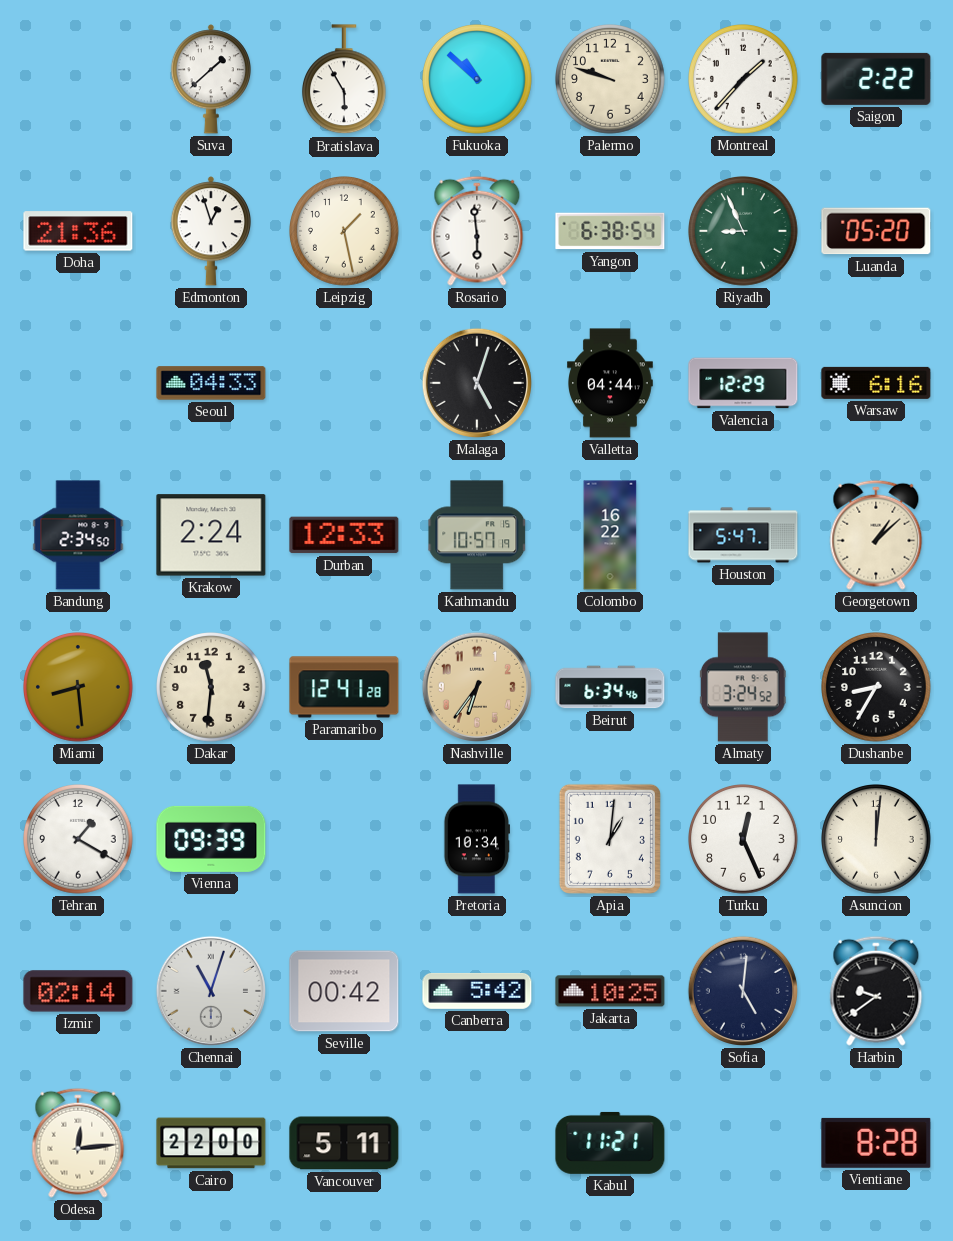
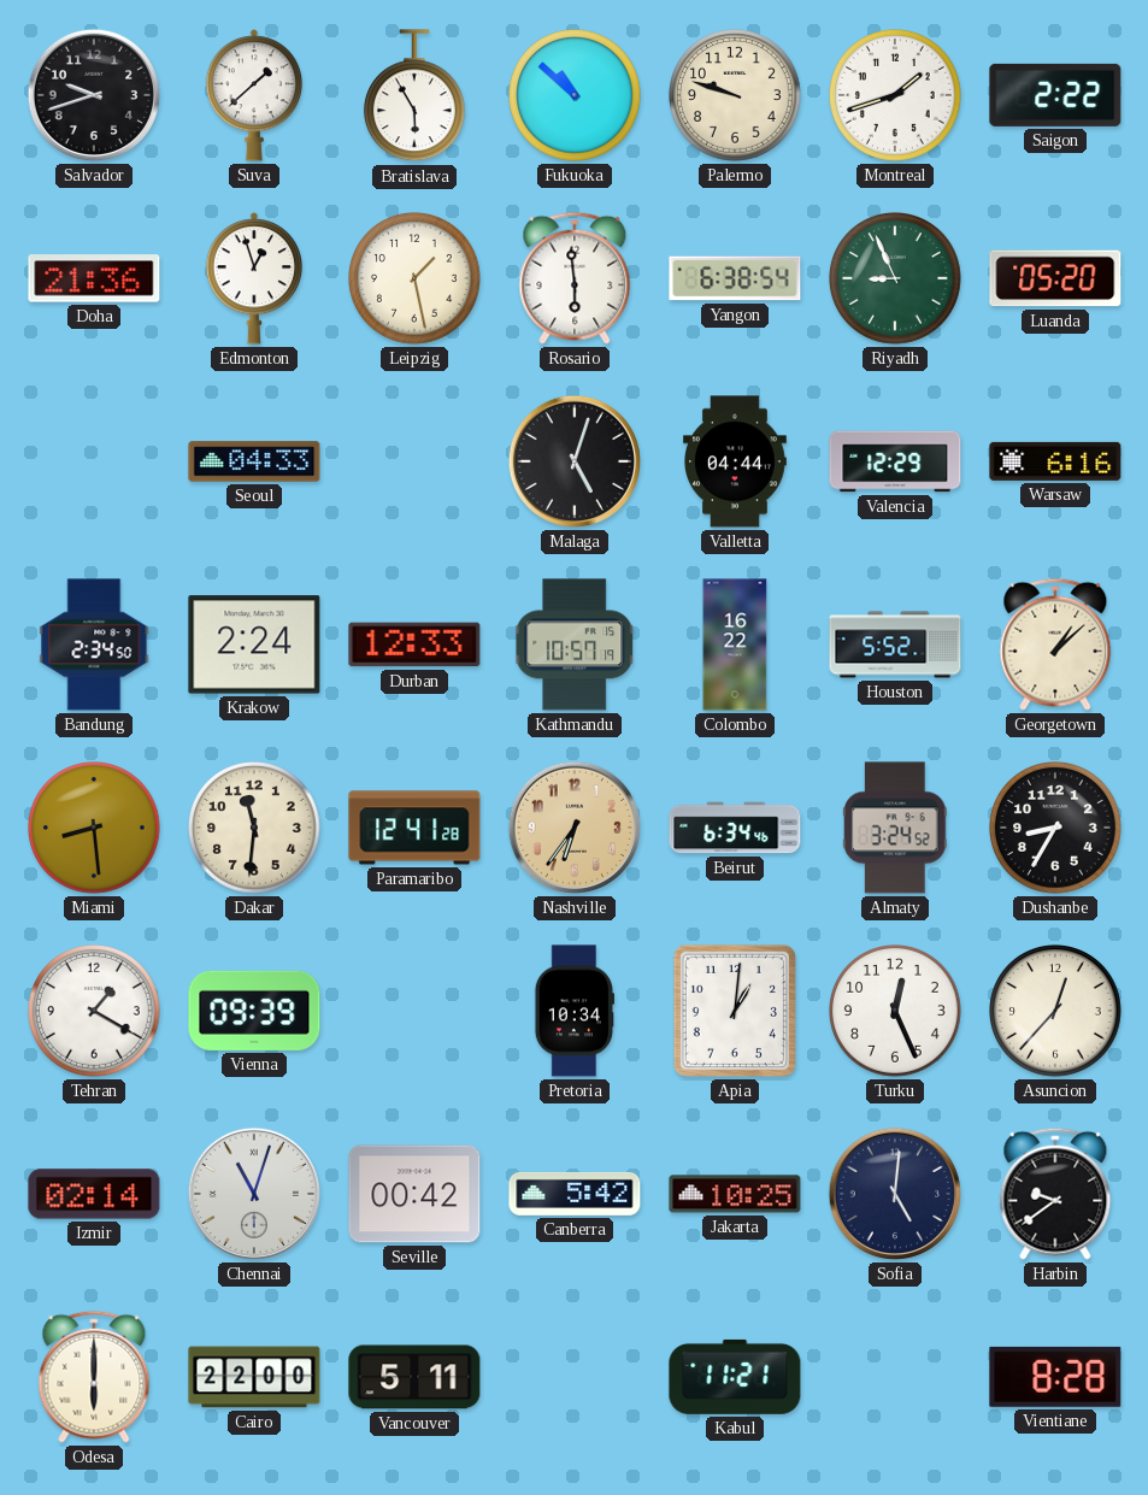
Salvador: none -> 9:42
Montreal: 1:37 -> 1:42
Houston: 5:47 -> 5:52
Asuncion: 12:01 -> 12:37
Odesa: 12:14 -> 6:00
